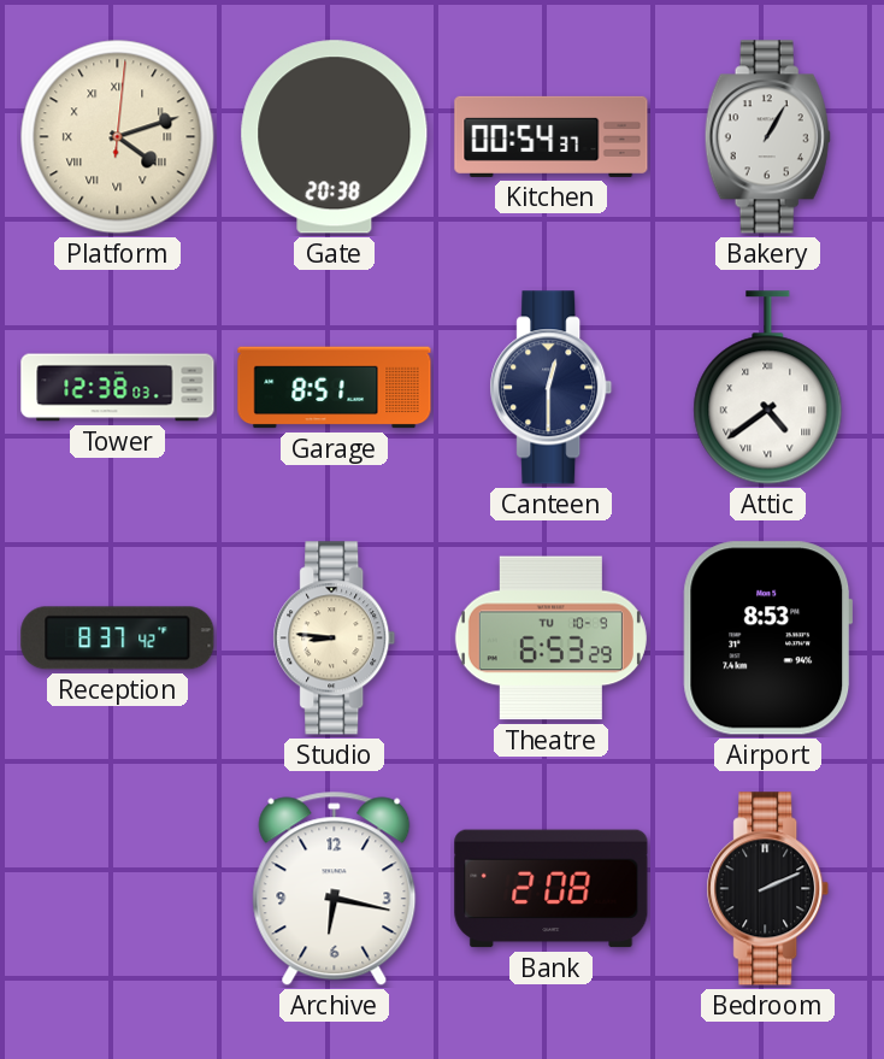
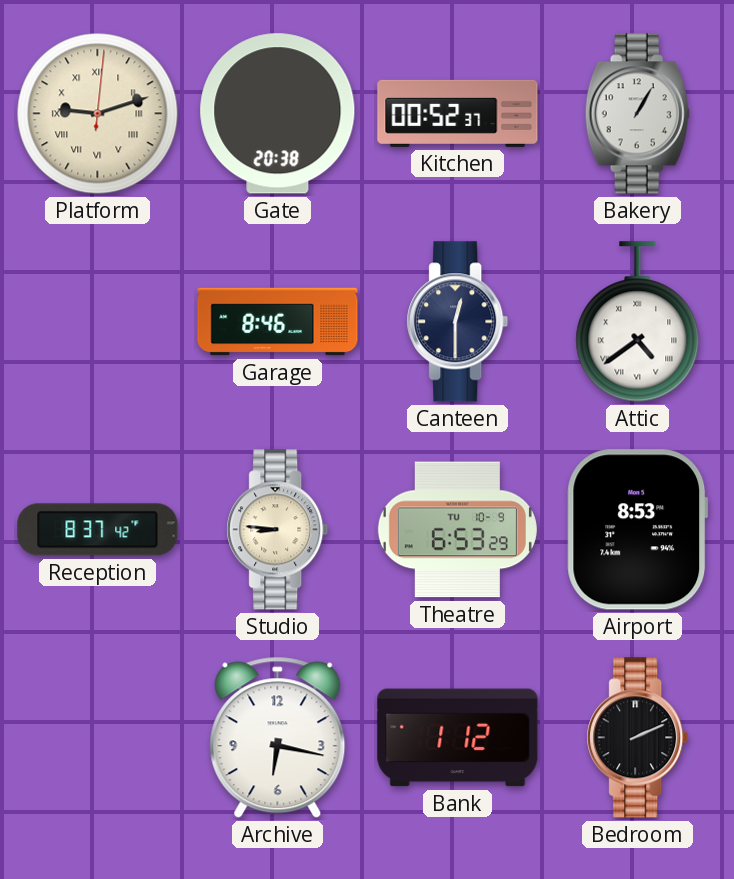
Platform: 4:12 -> 9:12
Kitchen: 00:54 -> 00:52
Tower: 12:38 -> none
Garage: 8:51 -> 8:46
Bank: 2:08 -> 1:12
